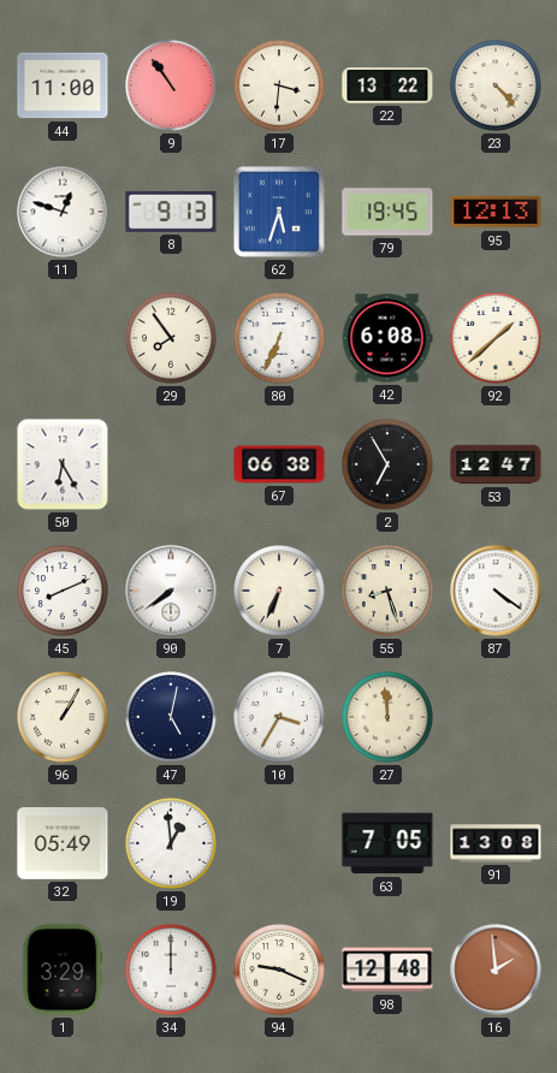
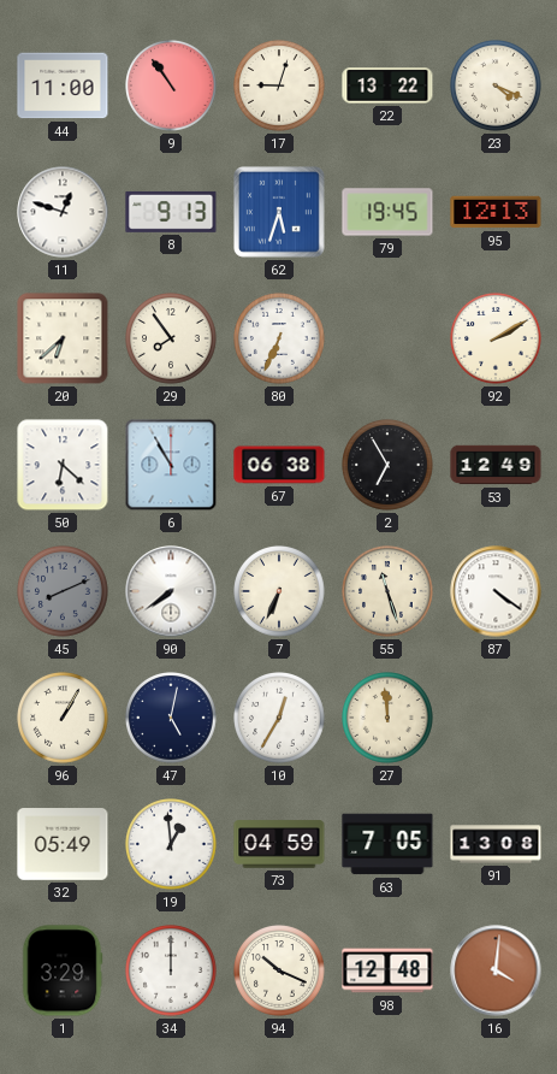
17: 3:31 -> 9:03
23: 4:23 -> 4:19
20: none -> 6:38
42: 6:08 -> none
92: 1:38 -> 2:10
50: 6:25 -> 6:22
6: none -> 10:55
53: 12:47 -> 12:49
45 dial: white -> grey
55: 8:27 -> 11:27
10: 3:35 -> 12:35
73: none -> 04:59
94: 9:19 -> 10:19
16: 1:59 -> 4:01
